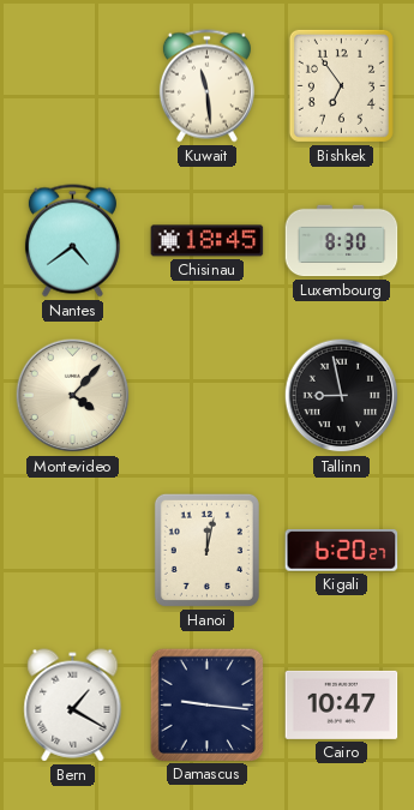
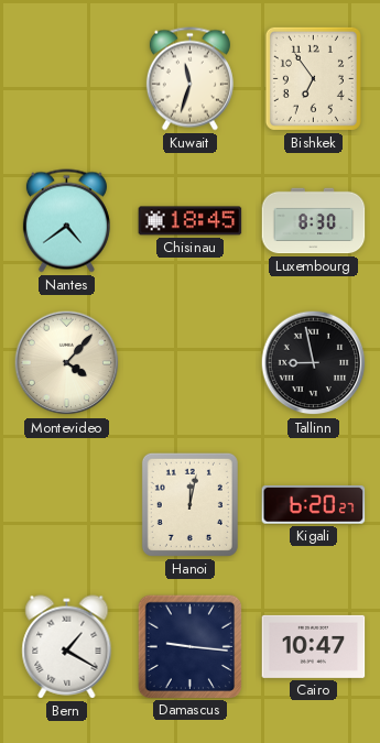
Kuwait: 11:29 -> 11:33
